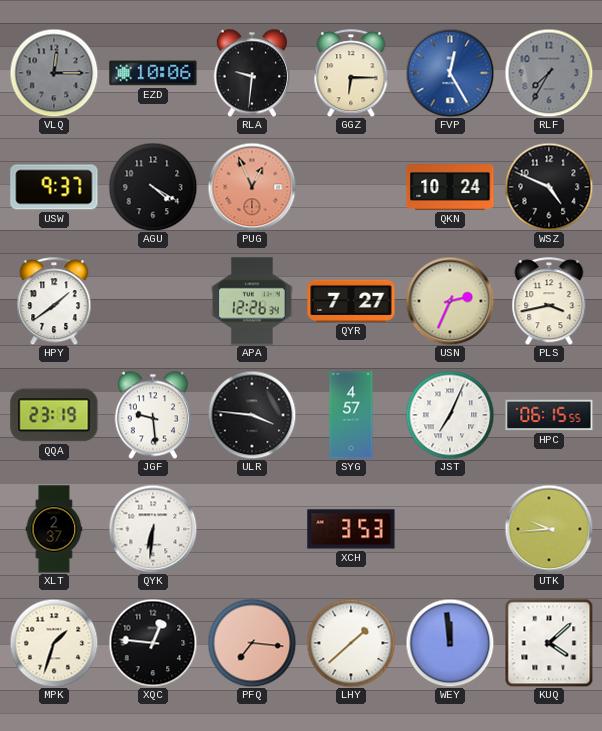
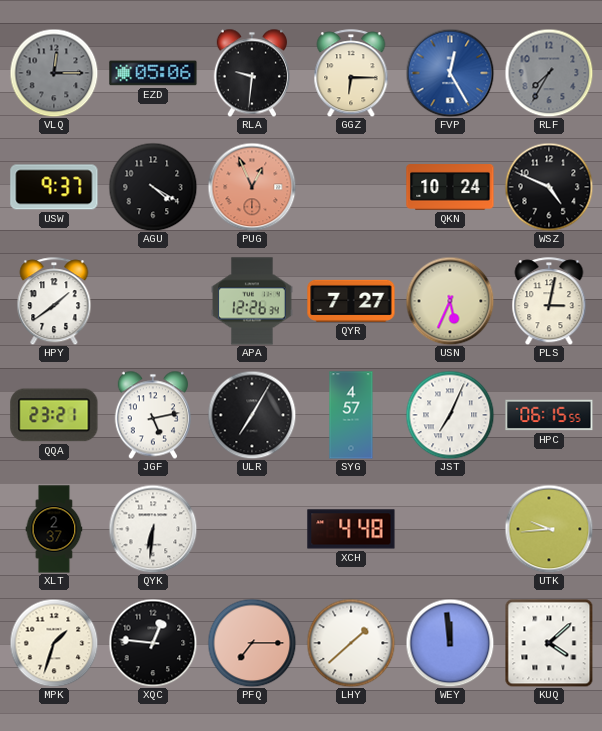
EZD: 10:06 -> 05:06
USN: 2:34 -> 5:34
PLS: 3:43 -> 3:02
QQA: 23:19 -> 23:21
JGF: 9:29 -> 5:13
ULR: 3:46 -> 7:05
XCH: 3:53 -> 4:48
PFQ: 7:16 -> 7:15
